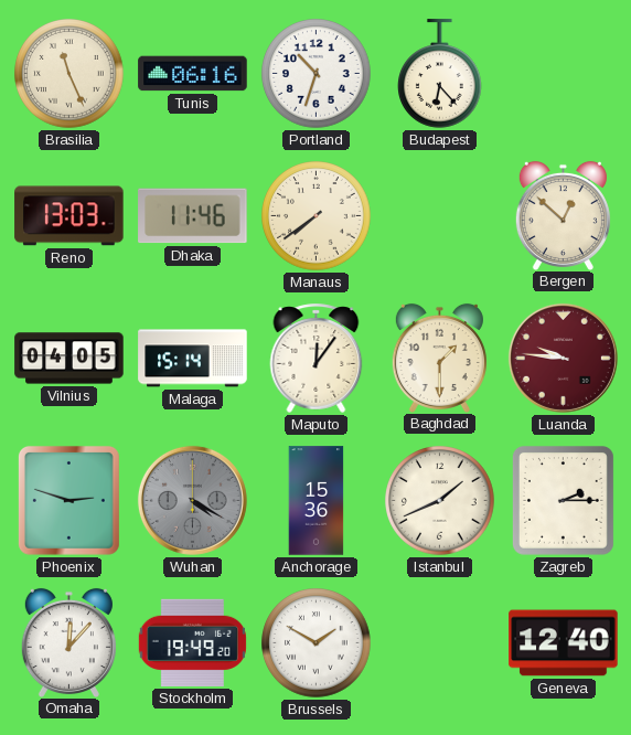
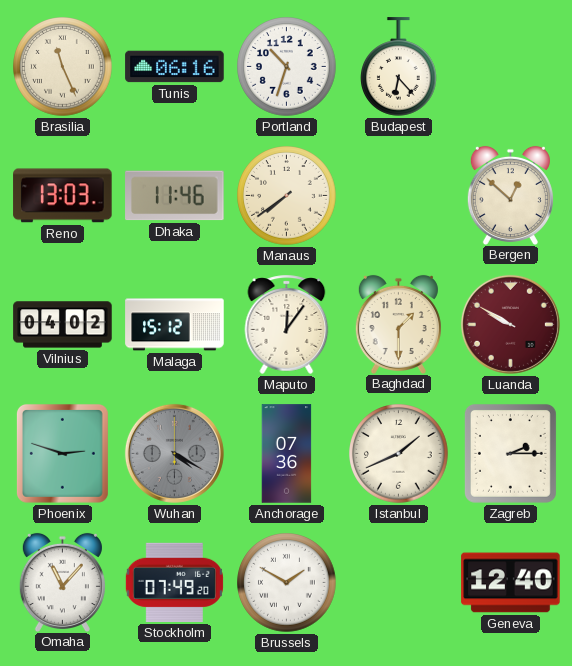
Vilnius: 04:05 -> 04:02
Malaga: 15:14 -> 15:12
Luanda: 9:46 -> 9:50
Anchorage: 15:36 -> 07:36
Omaha: 12:07 -> 11:07
Stockholm: 19:49 -> 07:49
